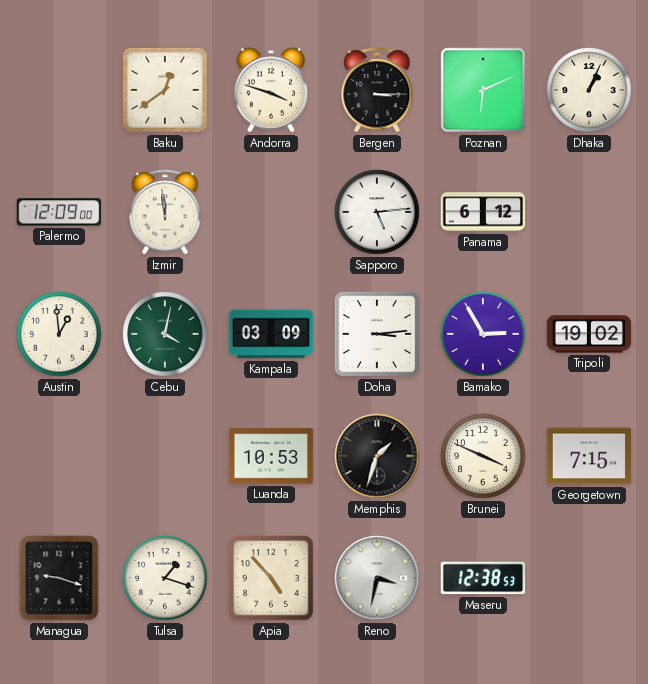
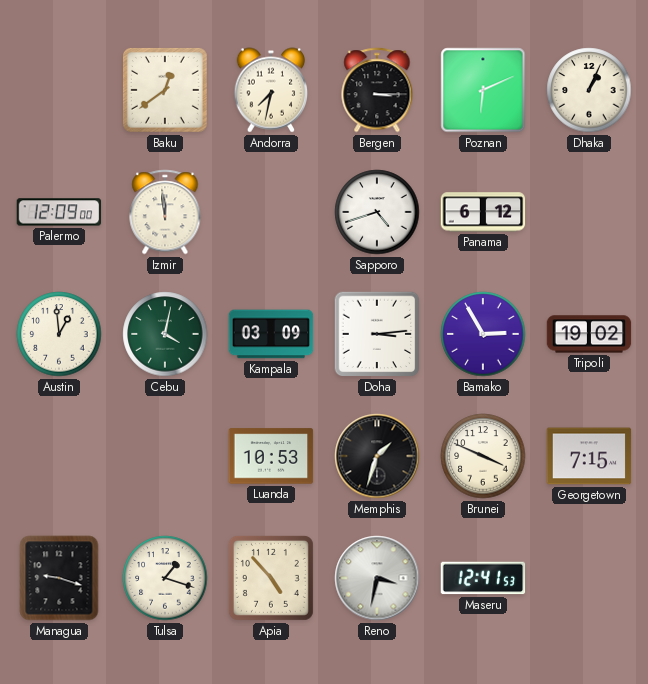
Andorra: 3:48 -> 7:32
Sapporo: 5:14 -> 4:42
Maseru: 12:38 -> 12:41
